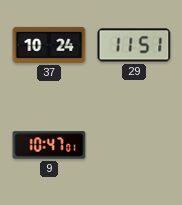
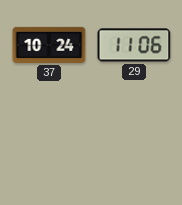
29: 11:51 -> 11:06
9: 10:47 -> none
